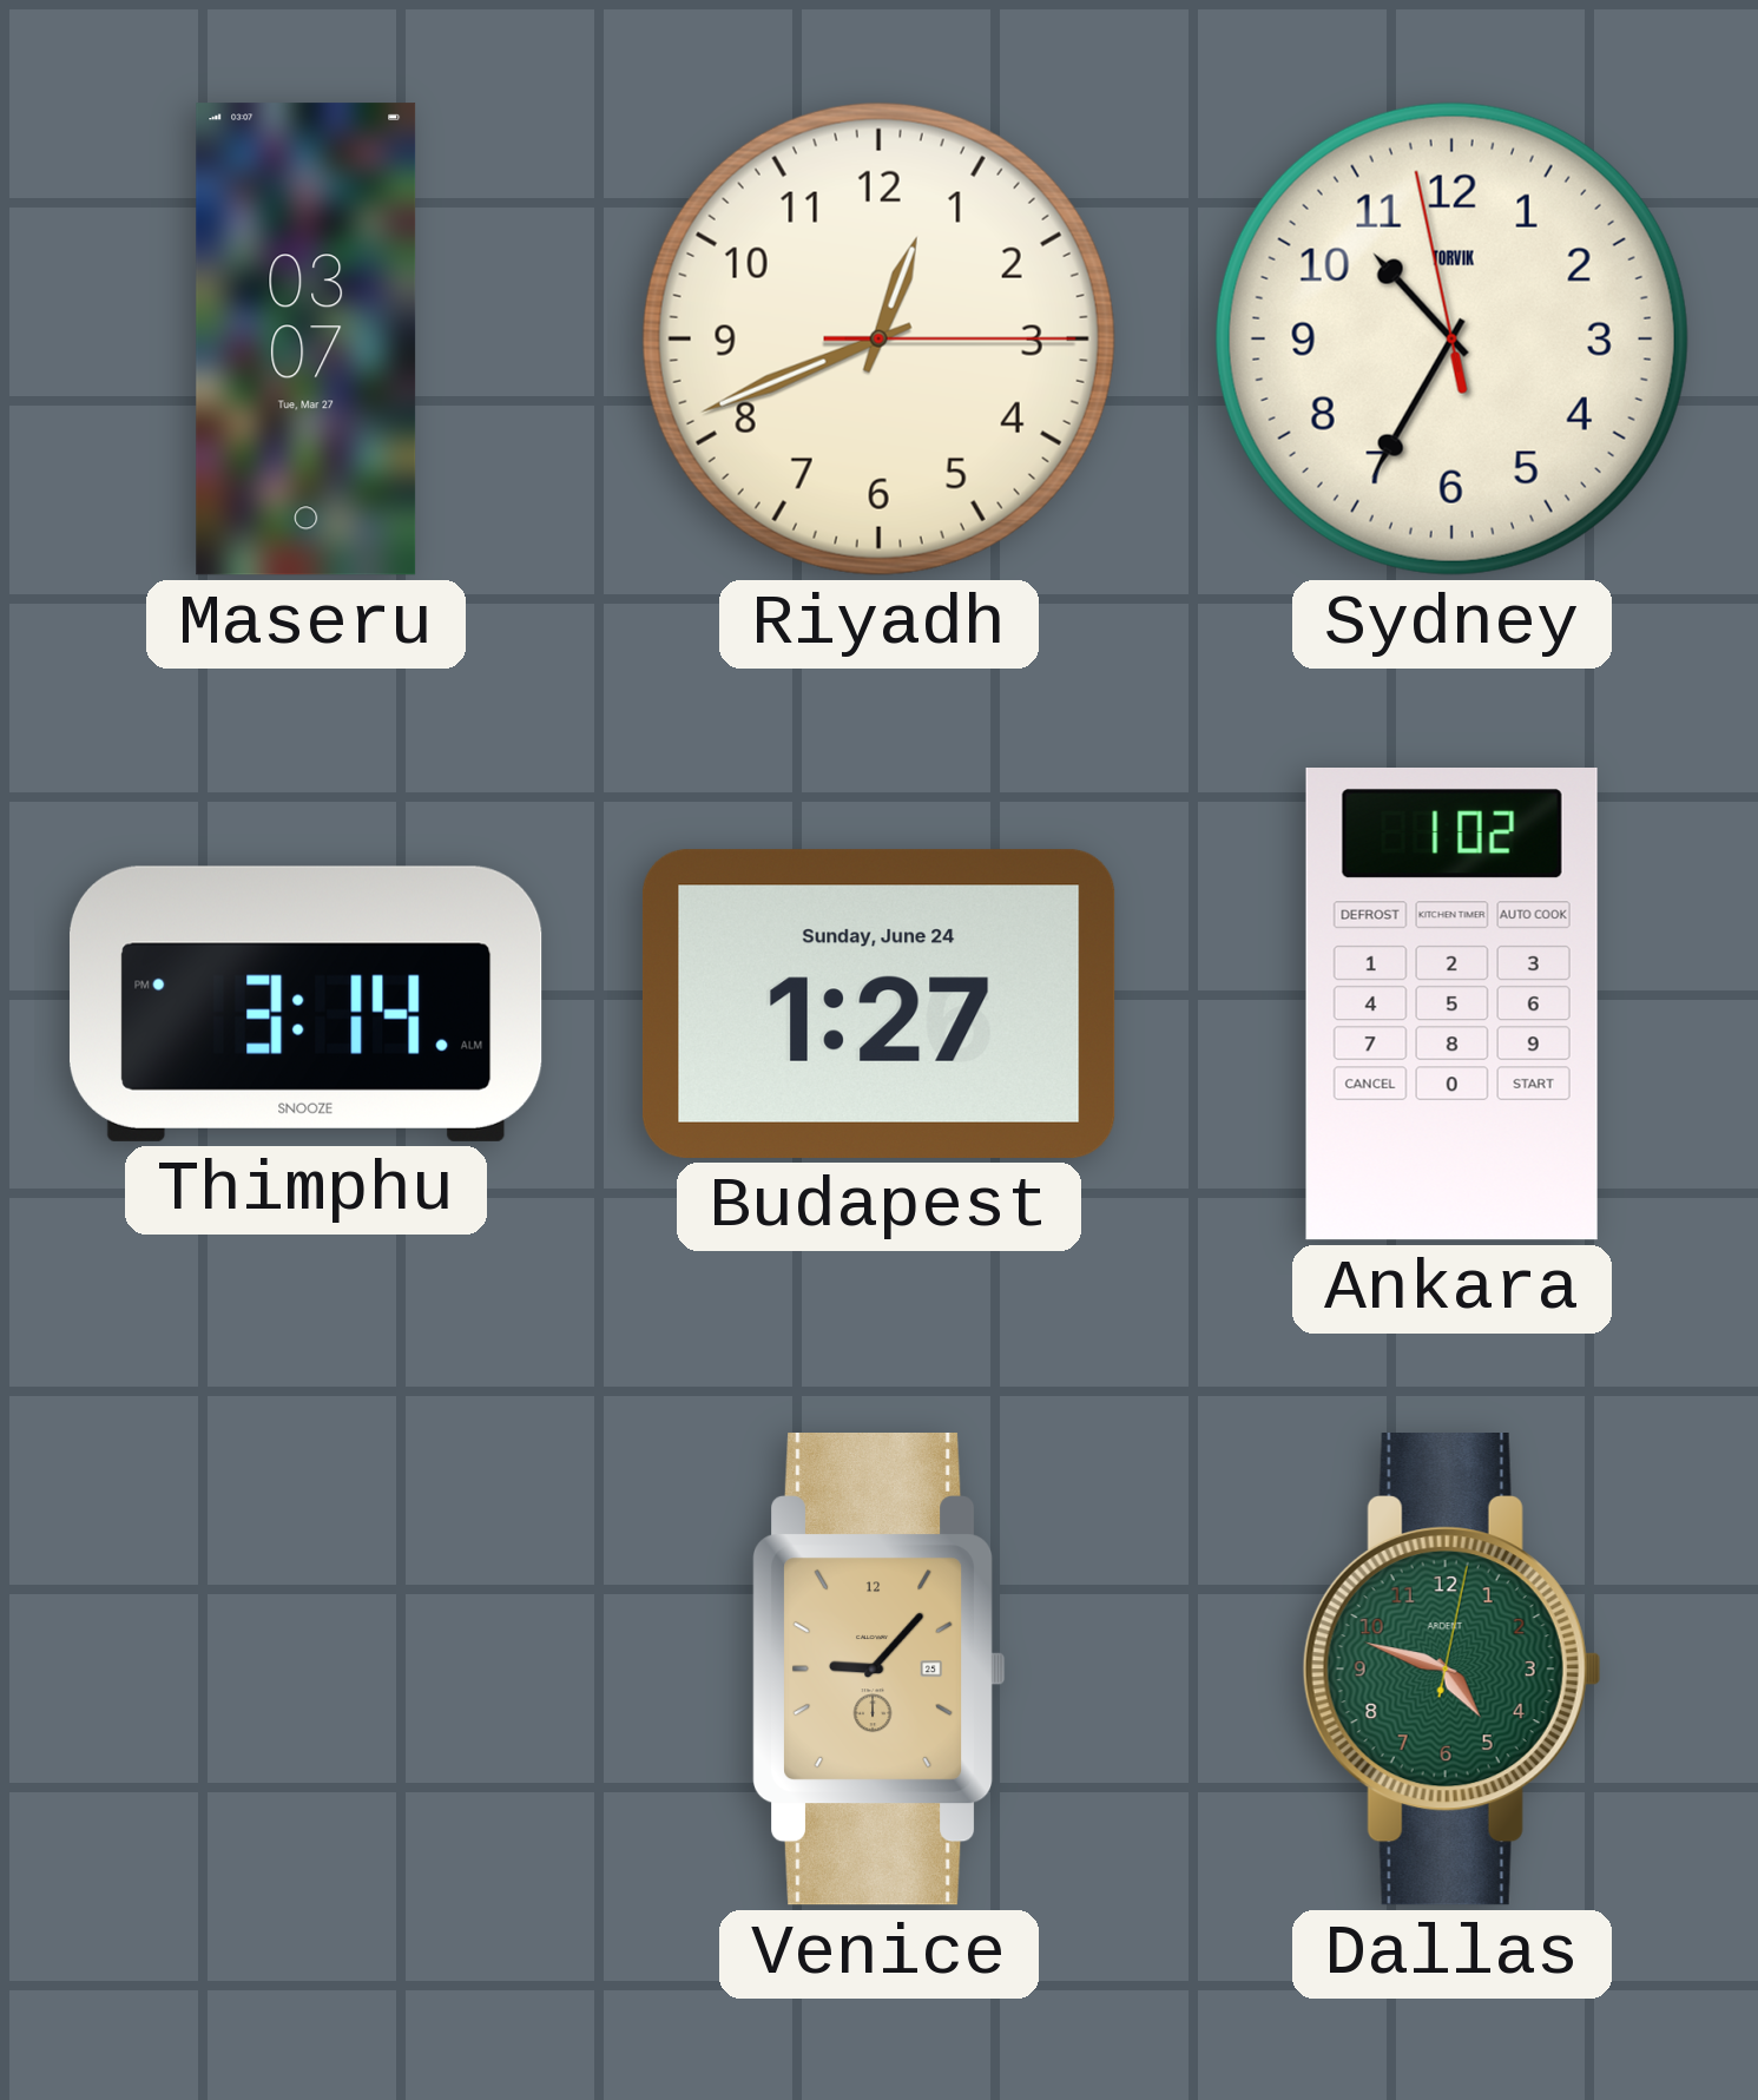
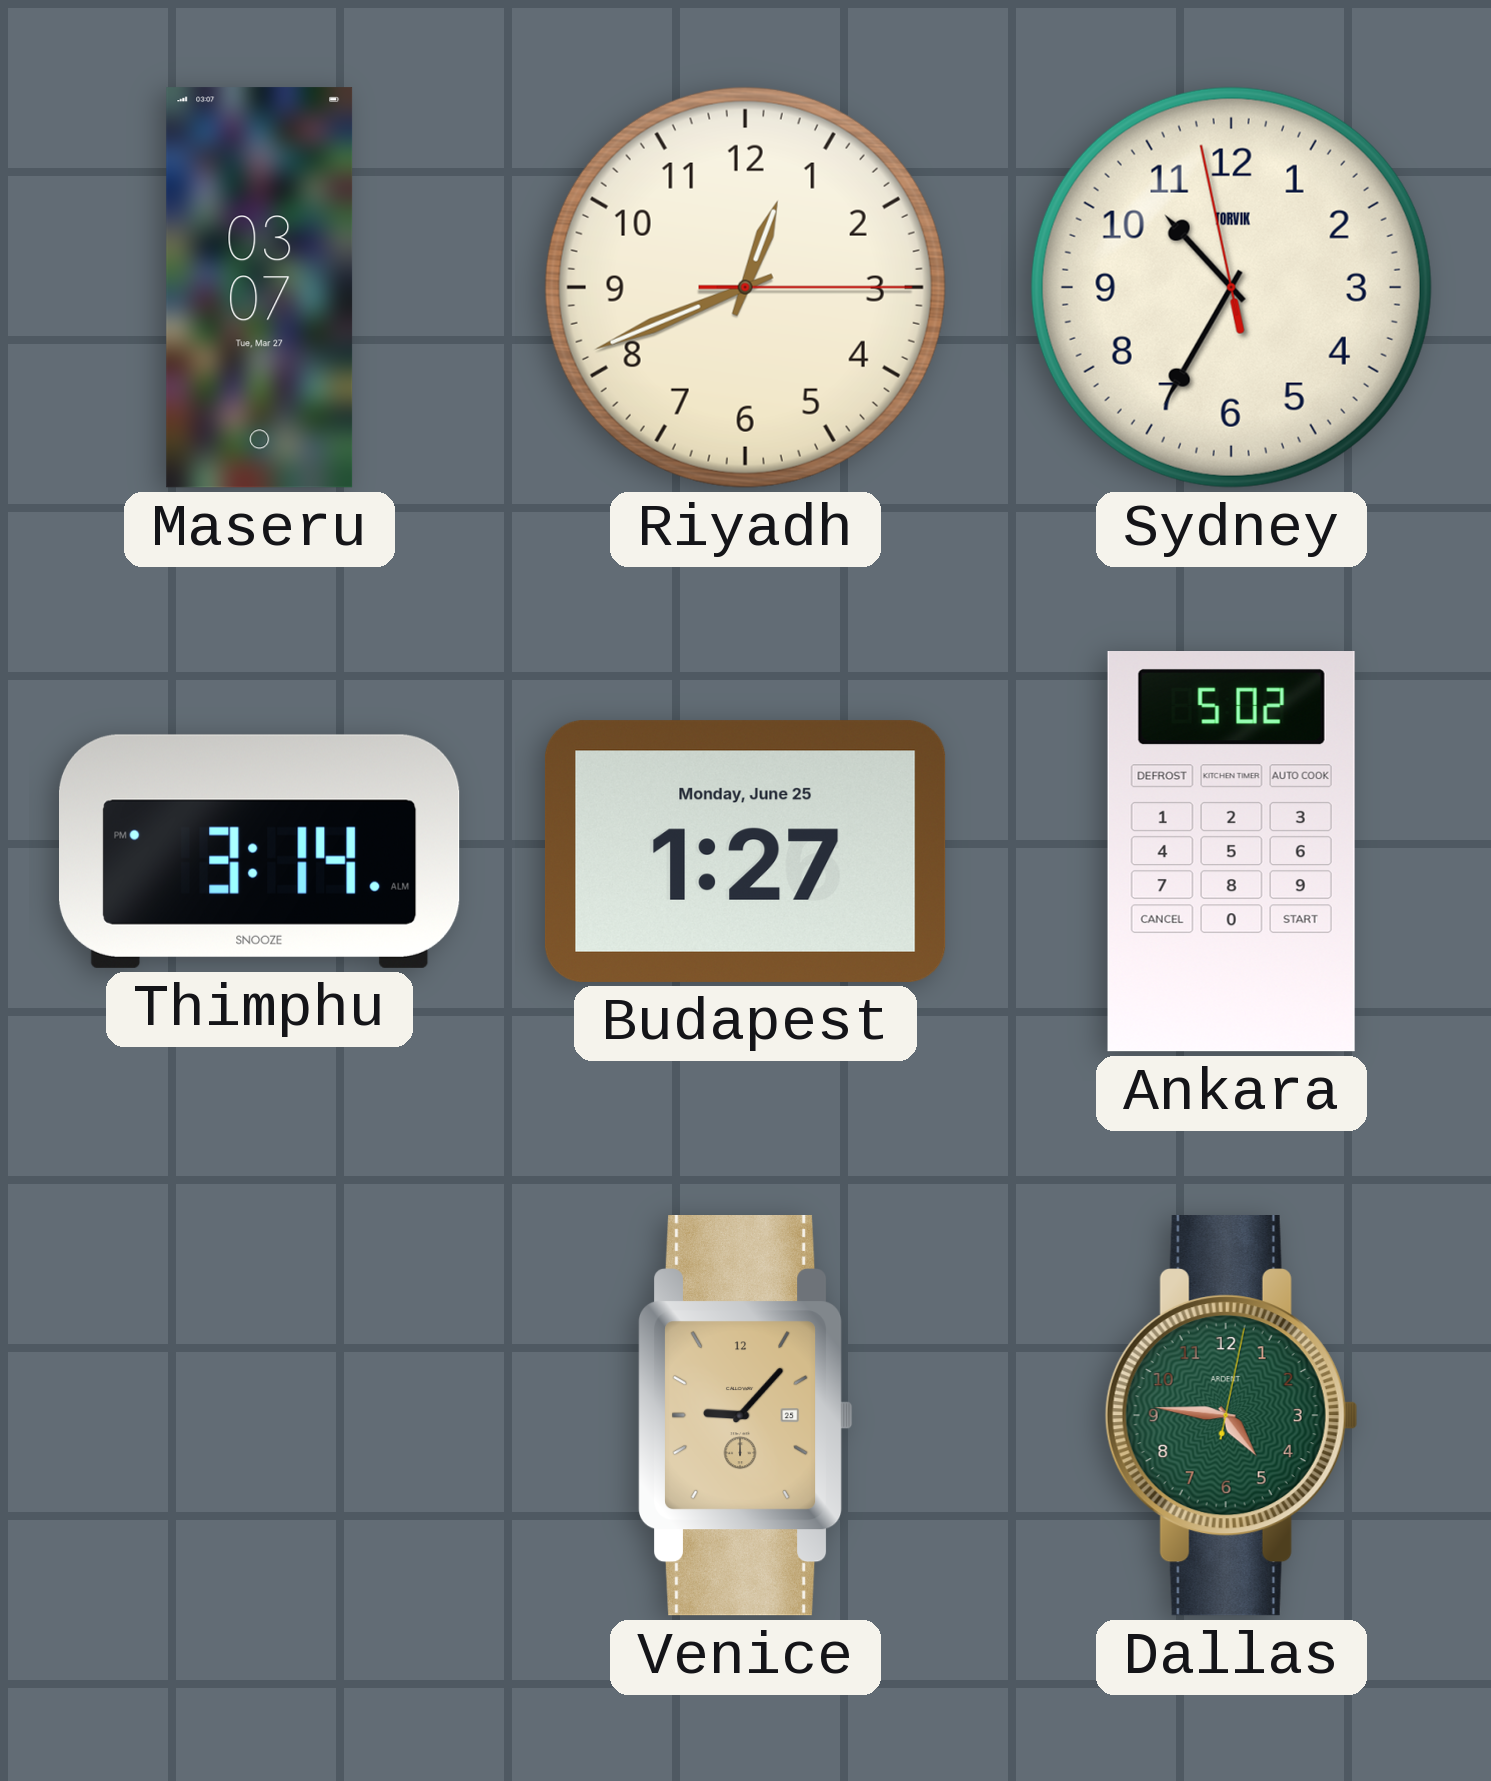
Budapest date: Sunday, June 24 -> Monday, June 25
Ankara: 1:02 -> 5:02
Dallas: 4:48 -> 4:46
